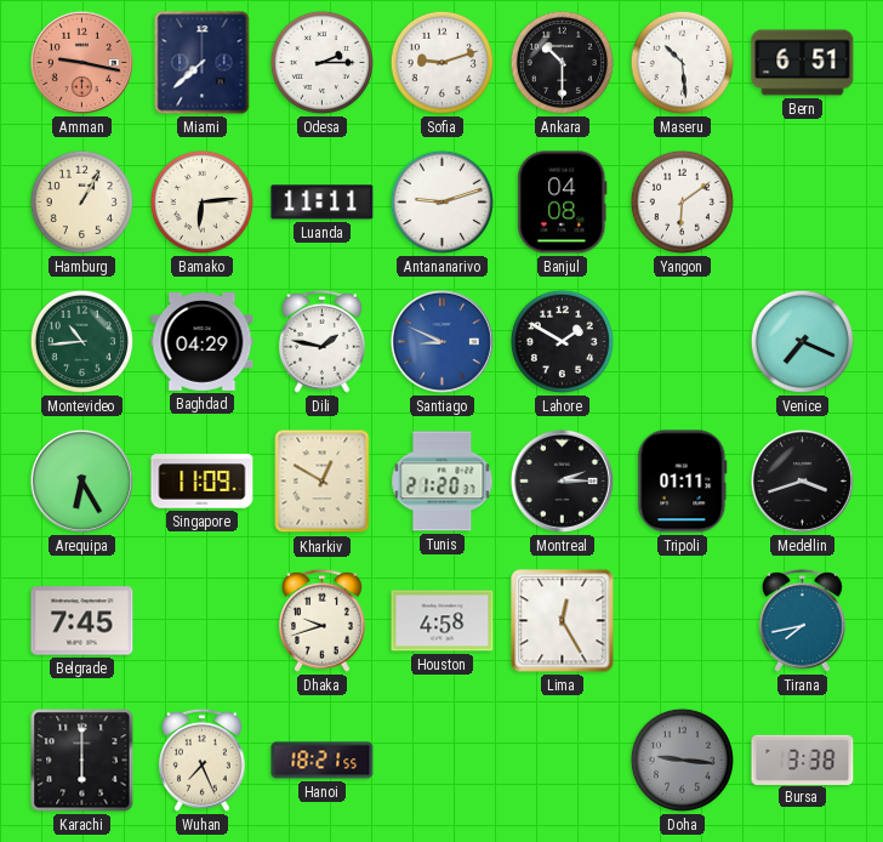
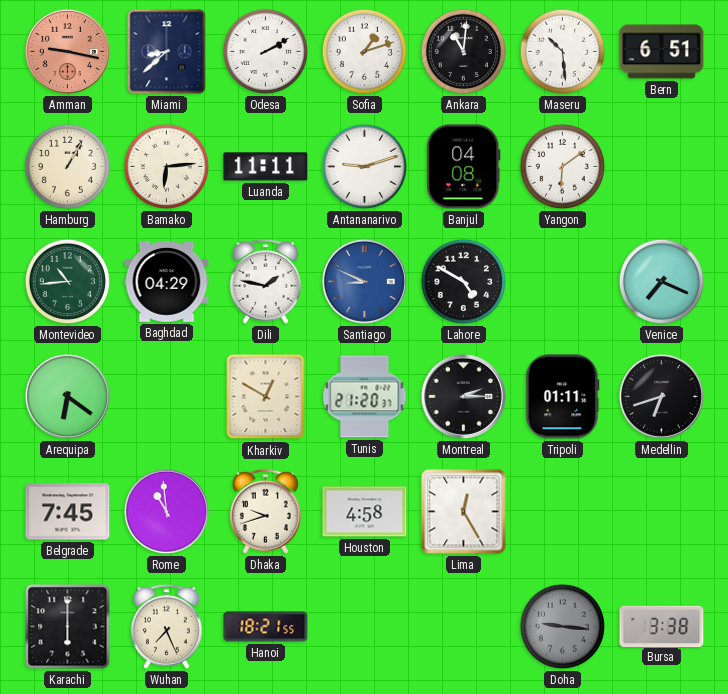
Miami: 7:38 -> 8:38
Odesa: 2:15 -> 2:10
Sofia: 9:12 -> 1:12
Ankara: 10:30 -> 11:01
Lahore: 1:50 -> 4:50
Arequipa: 6:25 -> 6:21
Singapore: 11:09 -> none
Medellin: 3:42 -> 6:42
Rome: none -> 10:59
Tirana: 7:43 -> none
